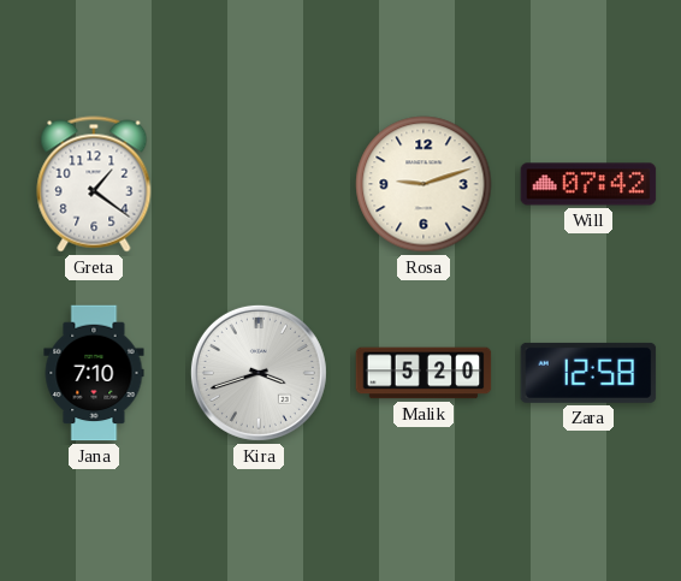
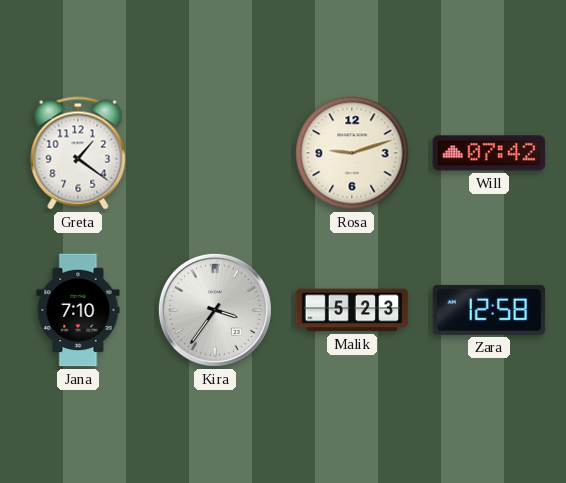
Kira: 3:42 -> 3:36
Malik: 5:20 -> 5:23
